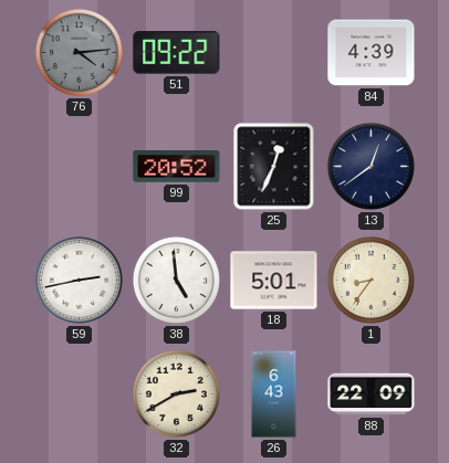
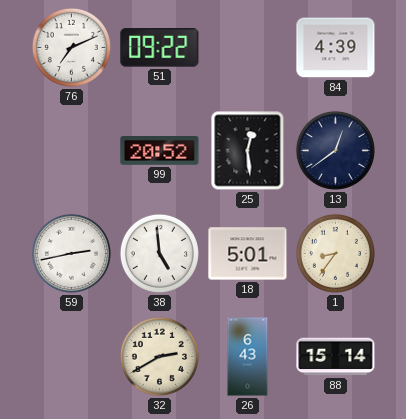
76: 4:14 -> 7:11
76 dial: grey -> white
25: 12:34 -> 12:29
88: 22:09 -> 15:14
